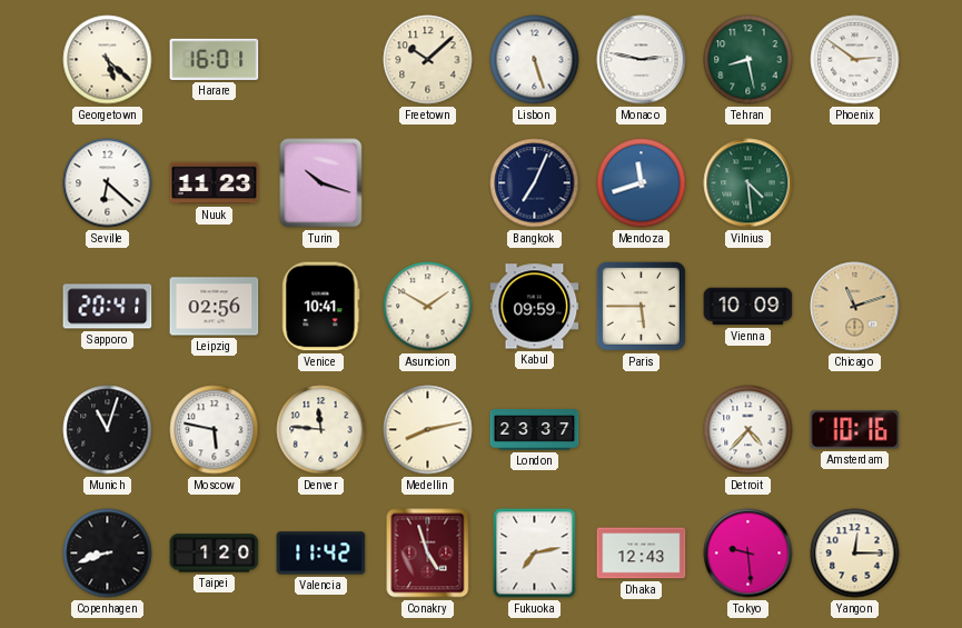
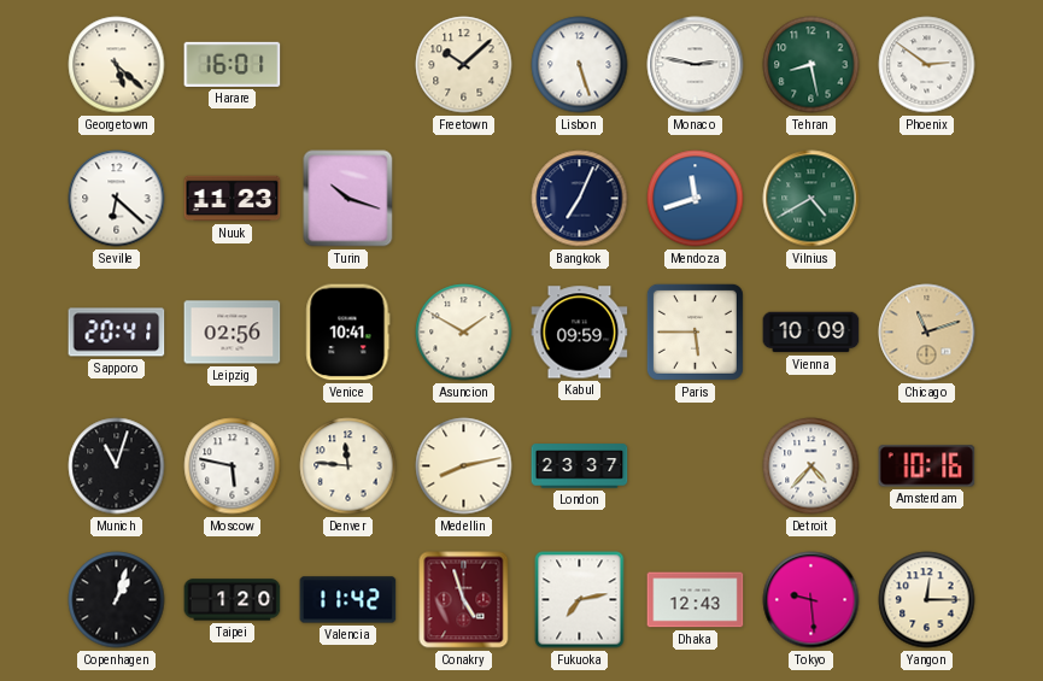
Vilnius: 4:29 -> 4:40
Copenhagen: 8:42 -> 1:03
